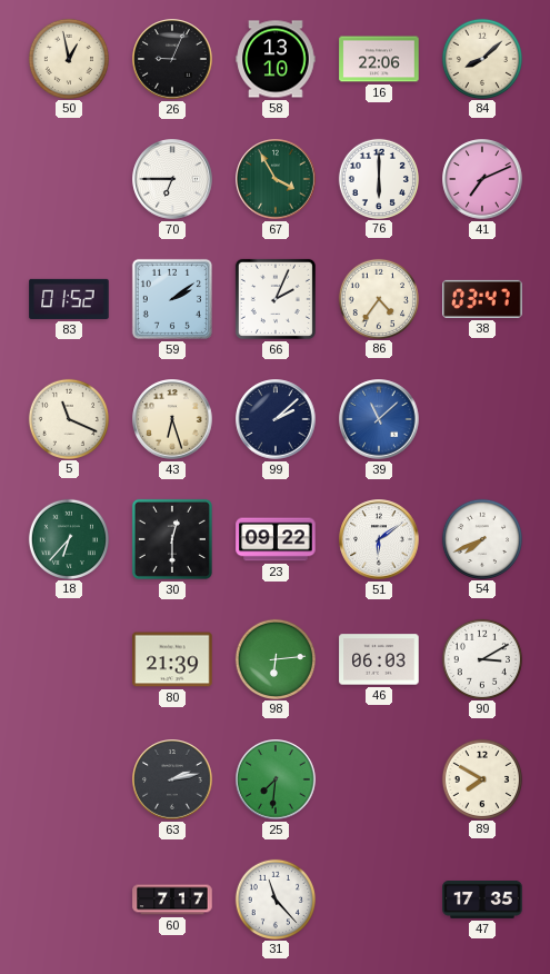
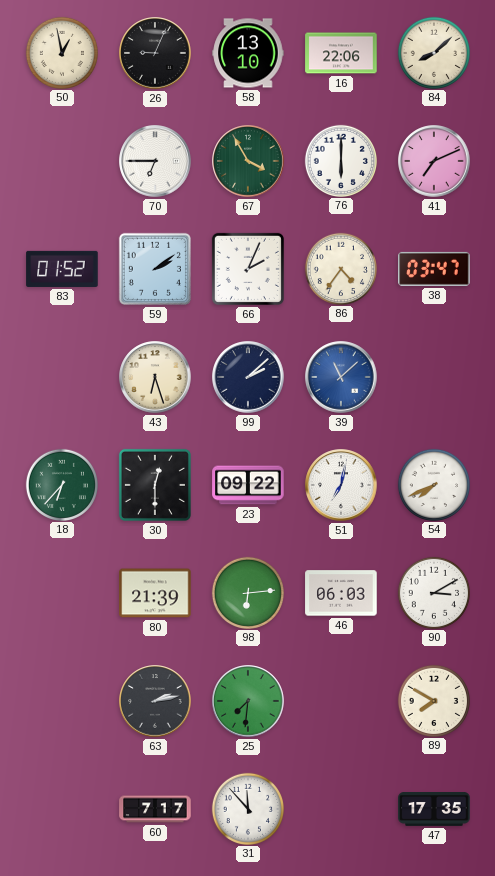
5: 11:19 -> none
51: 6:09 -> 7:02
31: 11:23 -> 11:53
